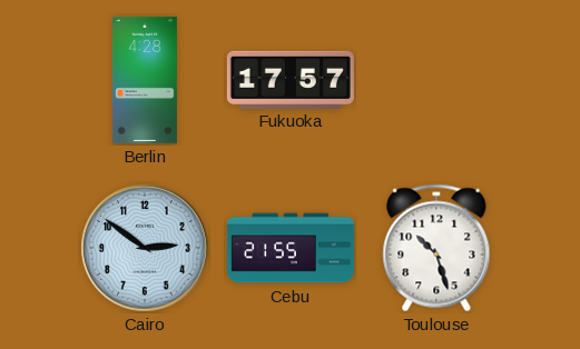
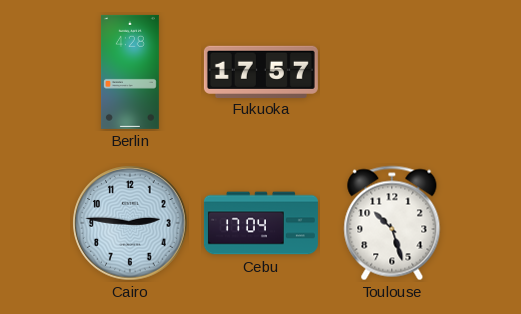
Cairo: 2:51 -> 2:46
Cebu: 21:55 -> 17:04
